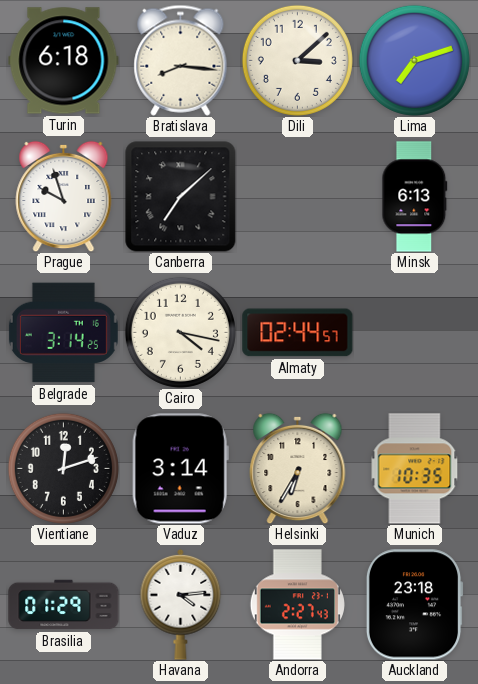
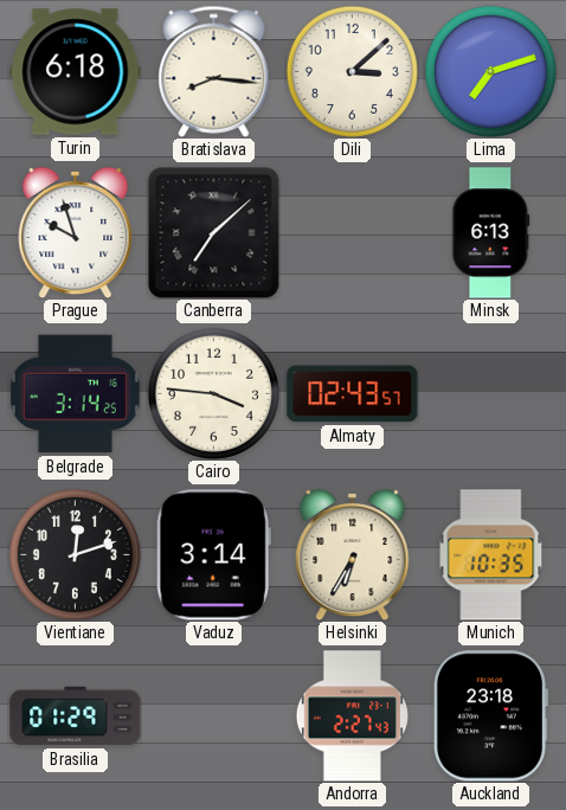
Cairo: 4:17 -> 3:46
Almaty: 02:44 -> 02:43
Havana: 4:14 -> none
